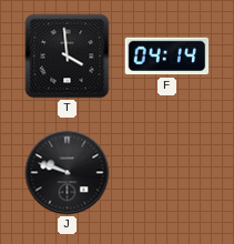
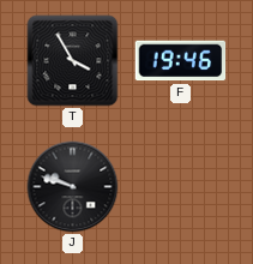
T: 3:59 -> 3:55
F: 04:14 -> 19:46
